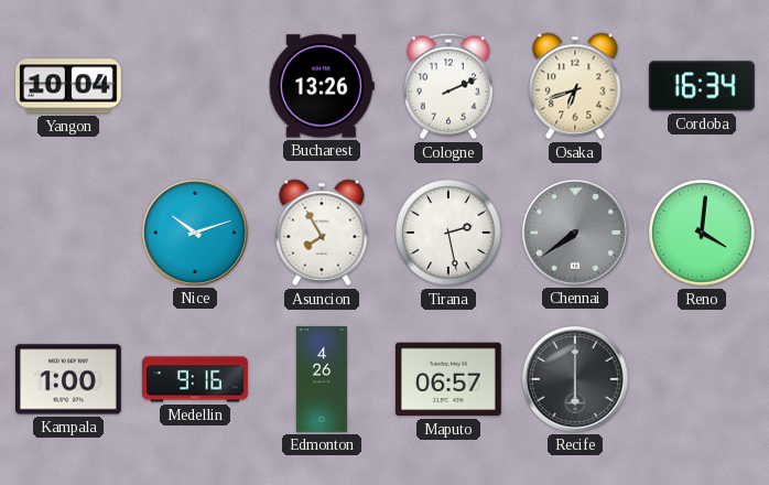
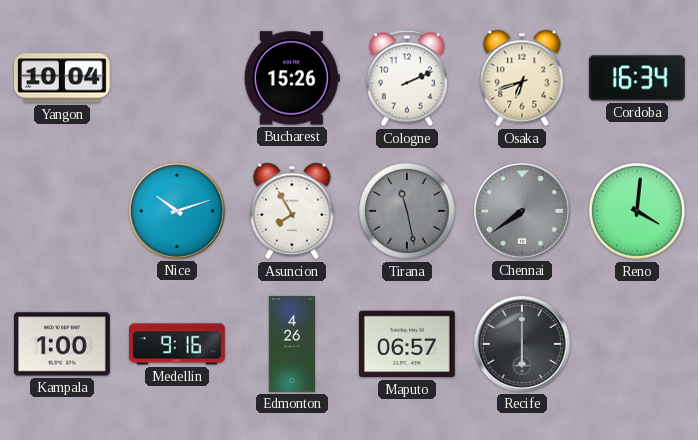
Bucharest: 13:26 -> 15:26
Tirana: 2:28 -> 11:28
Tirana dial: white -> grey
